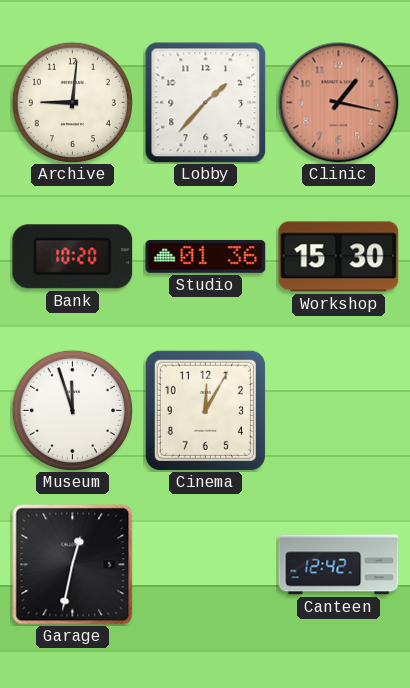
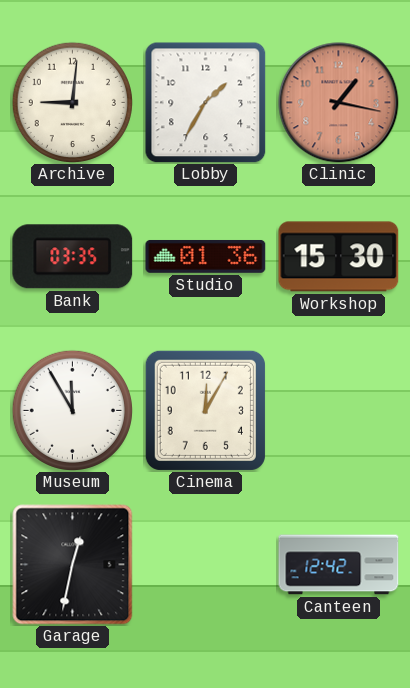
Lobby: 1:37 -> 1:35
Bank: 10:20 -> 03:35
Museum: 11:57 -> 11:55
